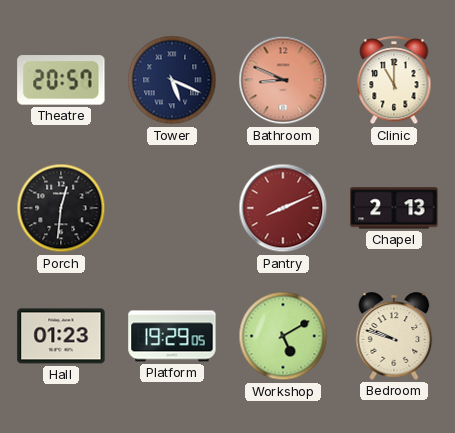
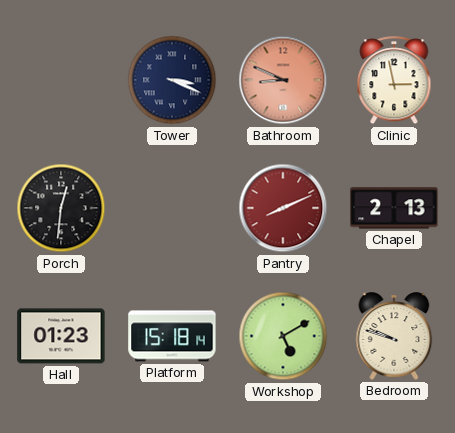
Theatre: 20:57 -> none
Tower: 5:19 -> 3:19
Clinic: 11:00 -> 2:58
Platform: 19:29 -> 15:18
